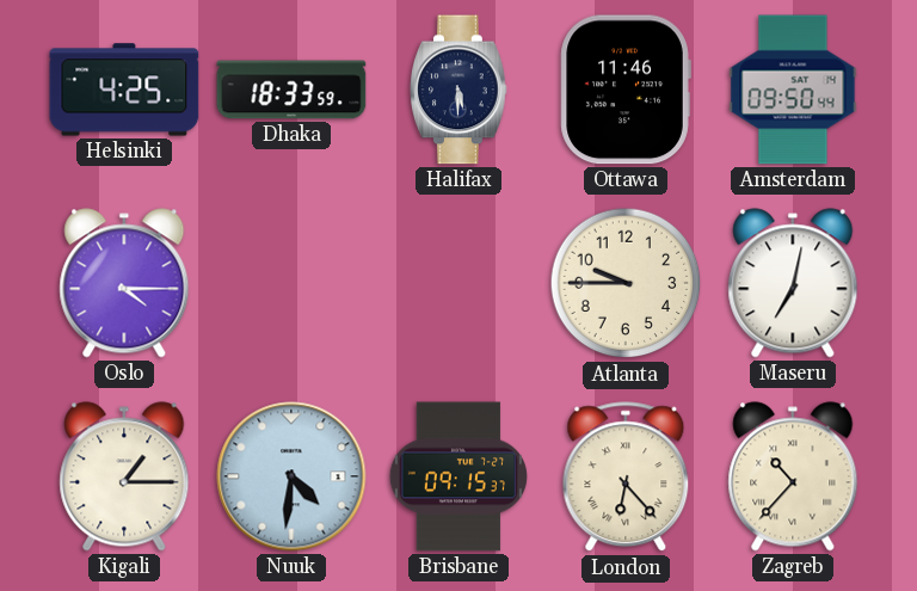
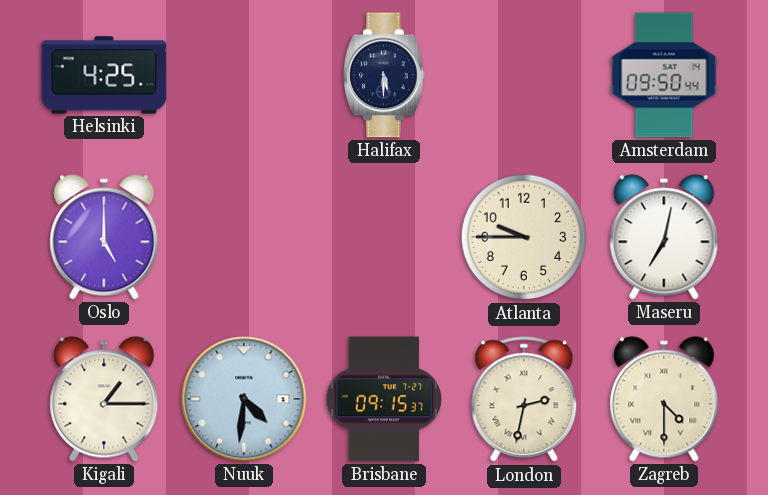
Dhaka: 18:33 -> none
Ottawa: 11:46 -> none
Oslo: 4:15 -> 5:00
London: 6:23 -> 2:32
Zagreb: 10:37 -> 4:30
